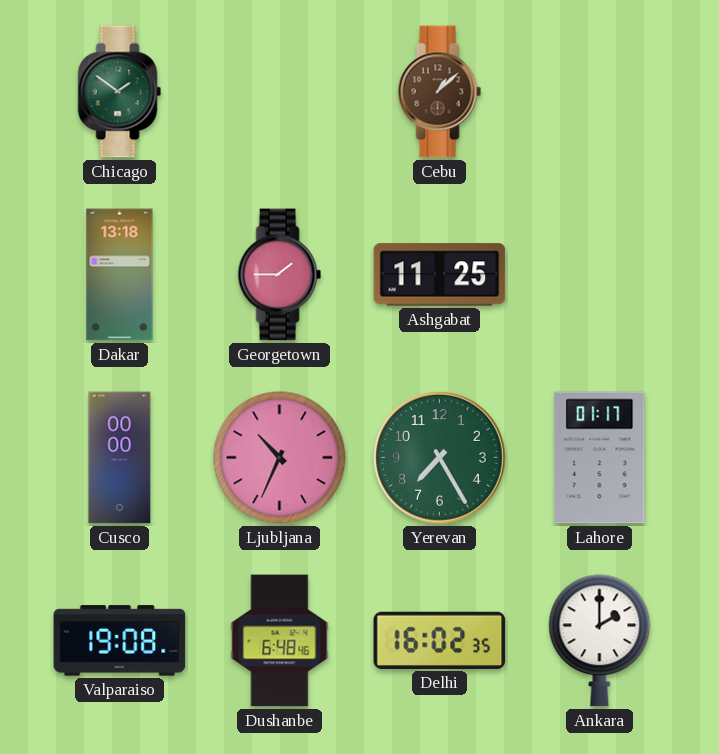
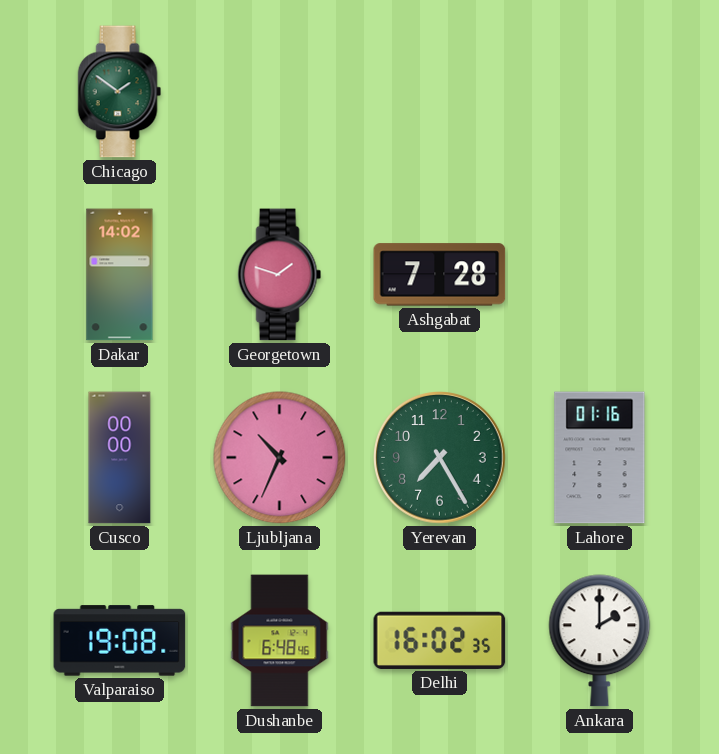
Cebu: 1:08 -> none
Dakar: 13:18 -> 14:02
Georgetown: 1:45 -> 1:48
Ashgabat: 11:25 -> 7:28
Lahore: 01:17 -> 01:16
